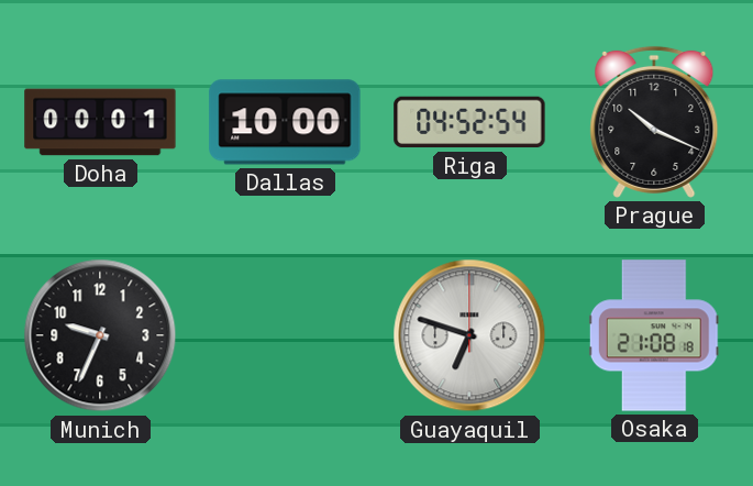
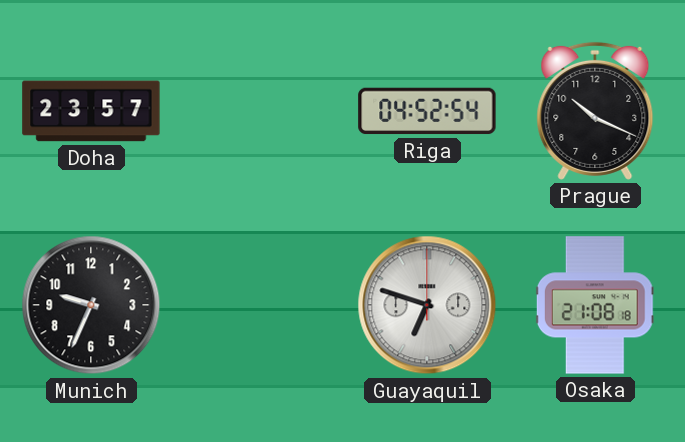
Doha: 00:01 -> 23:57
Dallas: 10:00 -> none
